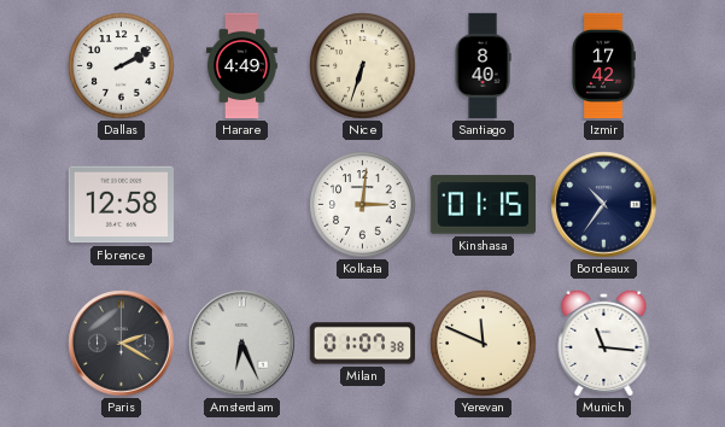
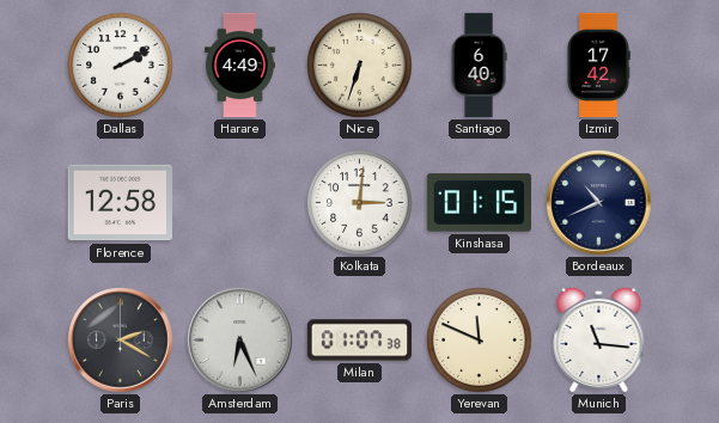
Santiago: 8:40 -> 6:40
Bordeaux: 10:36 -> 10:41
